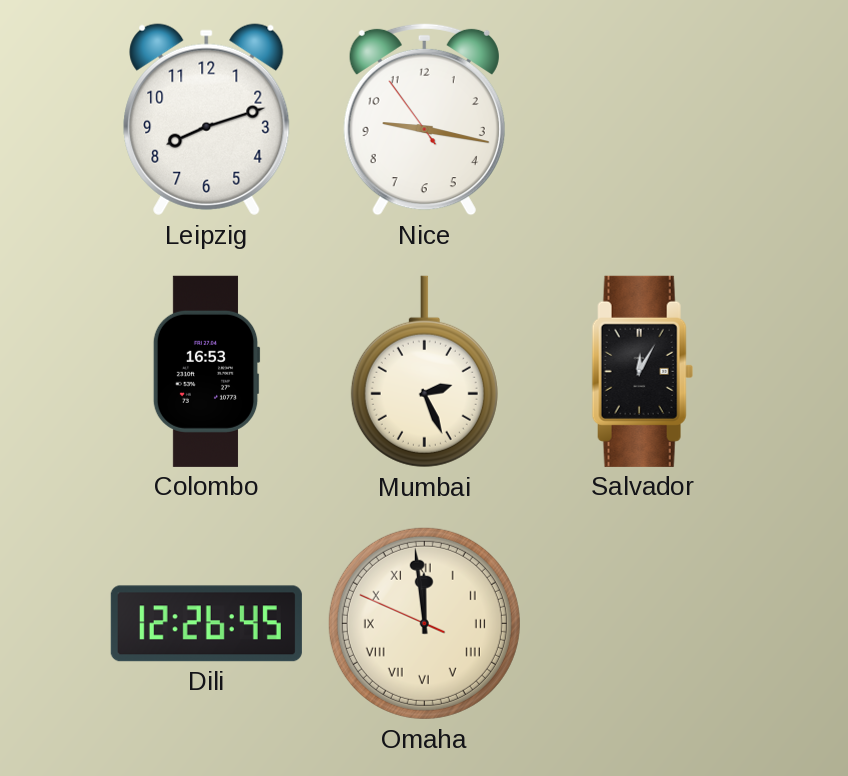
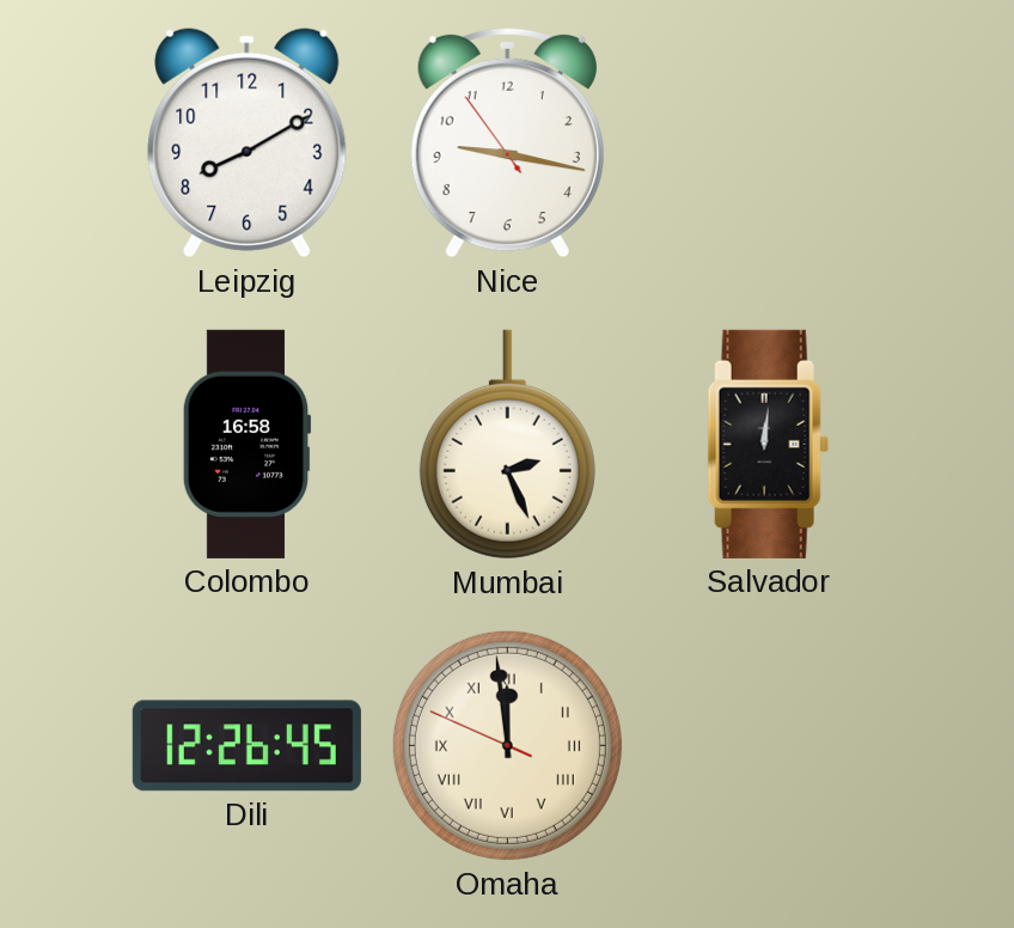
Leipzig: 8:12 -> 8:10
Colombo: 16:53 -> 16:58
Salvador: 12:05 -> 12:01
